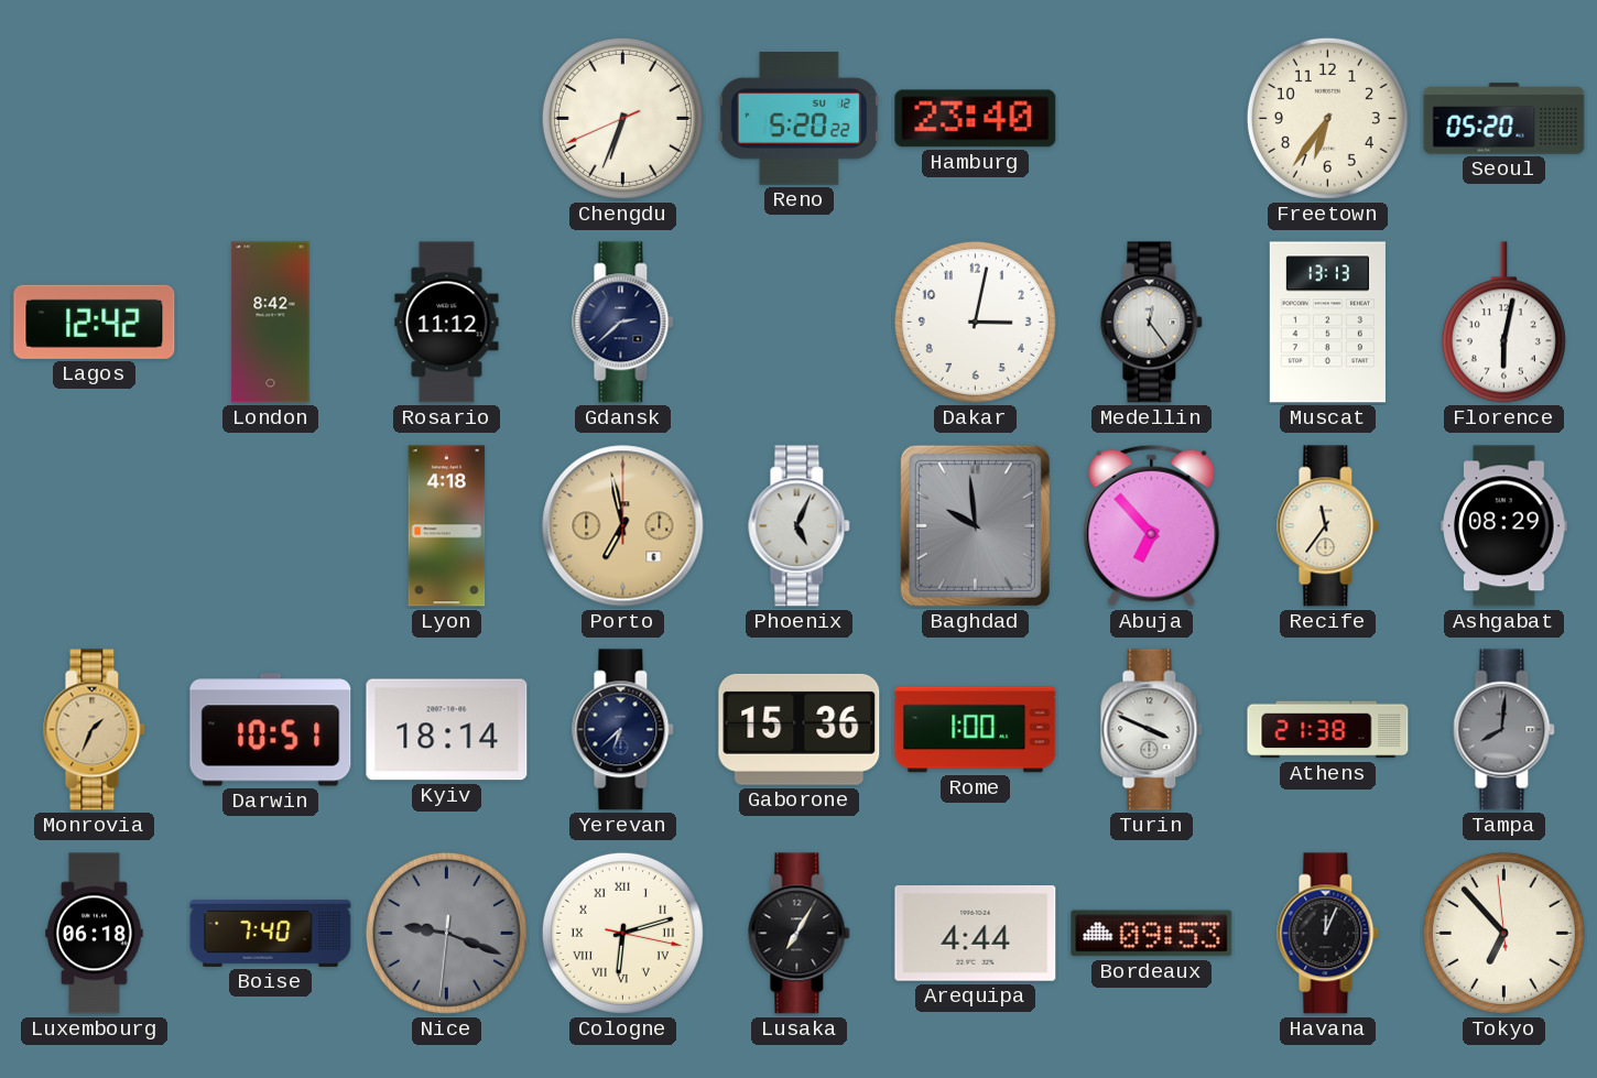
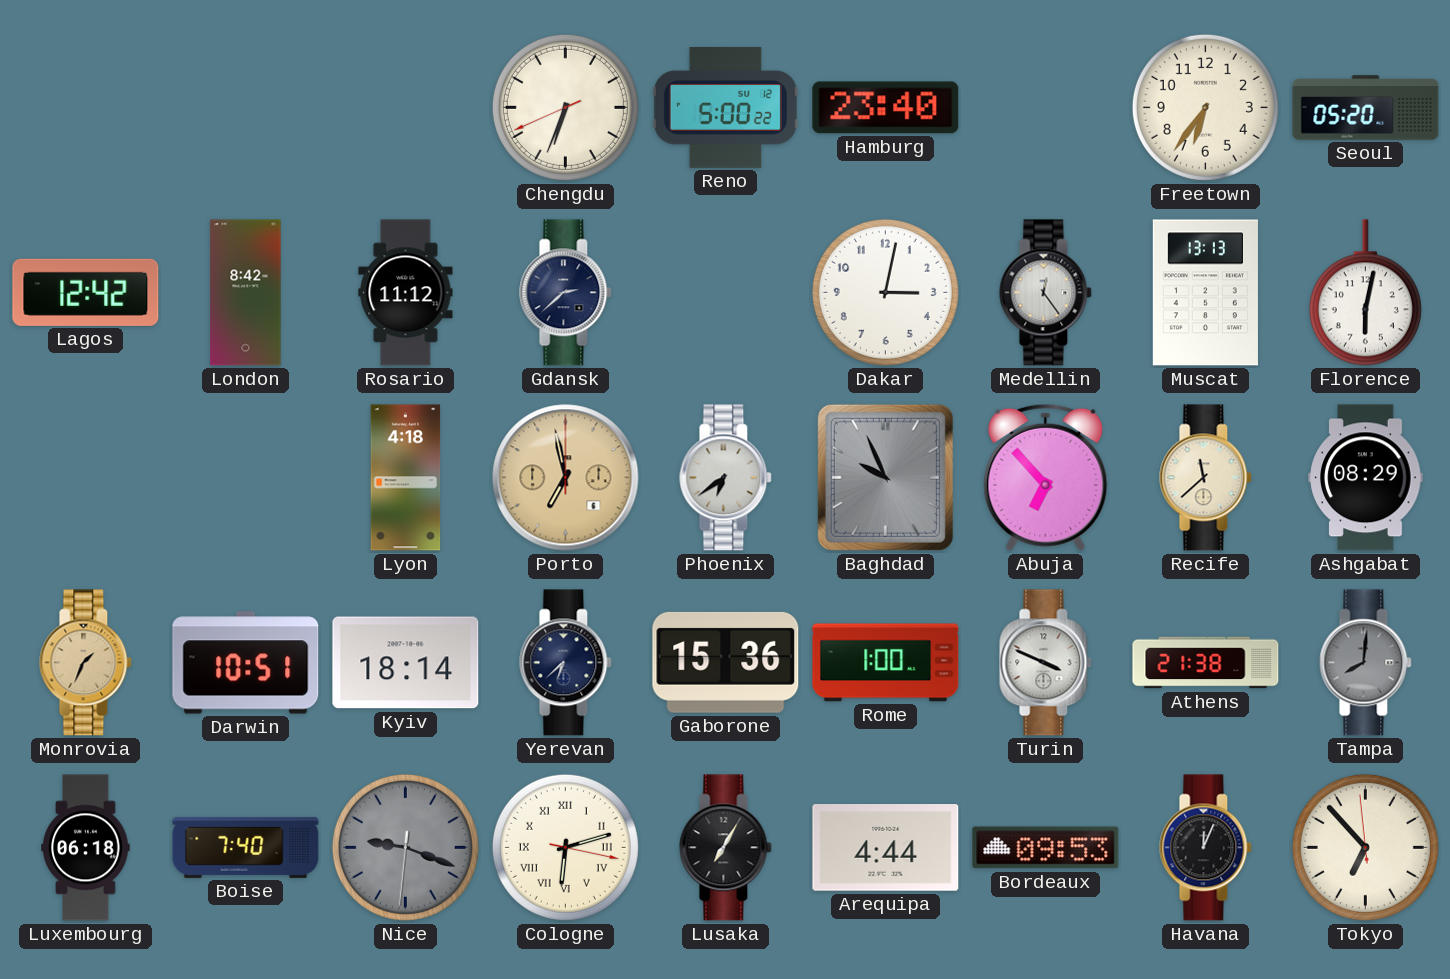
Reno: 5:20 -> 5:00
Phoenix: 5:04 -> 6:39
Baghdad: 9:59 -> 9:56
Recife: 11:36 -> 11:38
